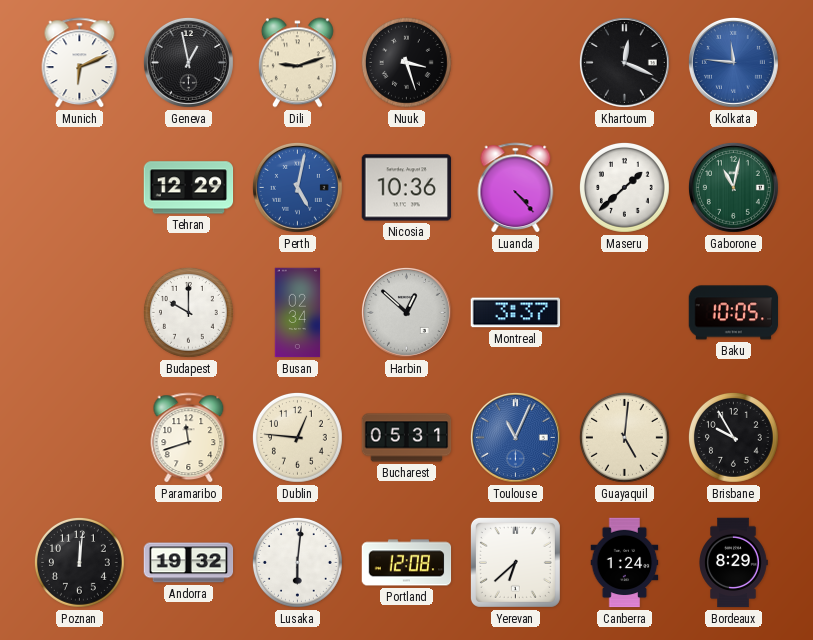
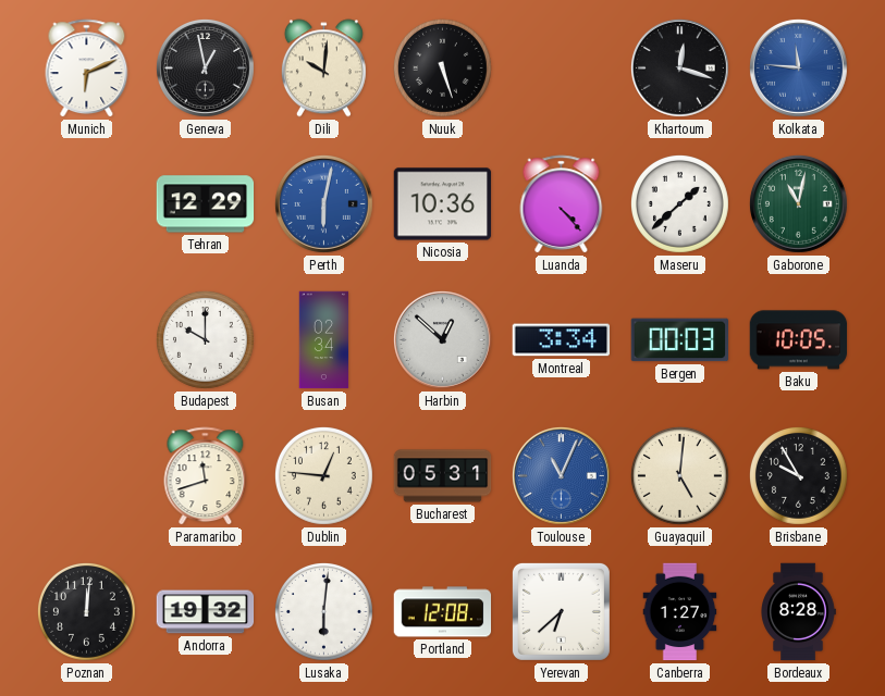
Dili: 9:12 -> 10:01
Nuuk: 3:27 -> 5:27
Khartoum: 12:19 -> 12:18
Perth: 5:02 -> 6:02
Montreal: 3:37 -> 3:34
Bergen: none -> 00:03
Canberra: 1:24 -> 1:27
Bordeaux: 8:29 -> 8:28
